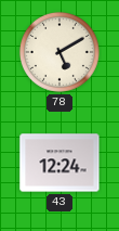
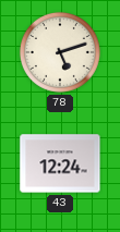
78: 5:10 -> 5:12
